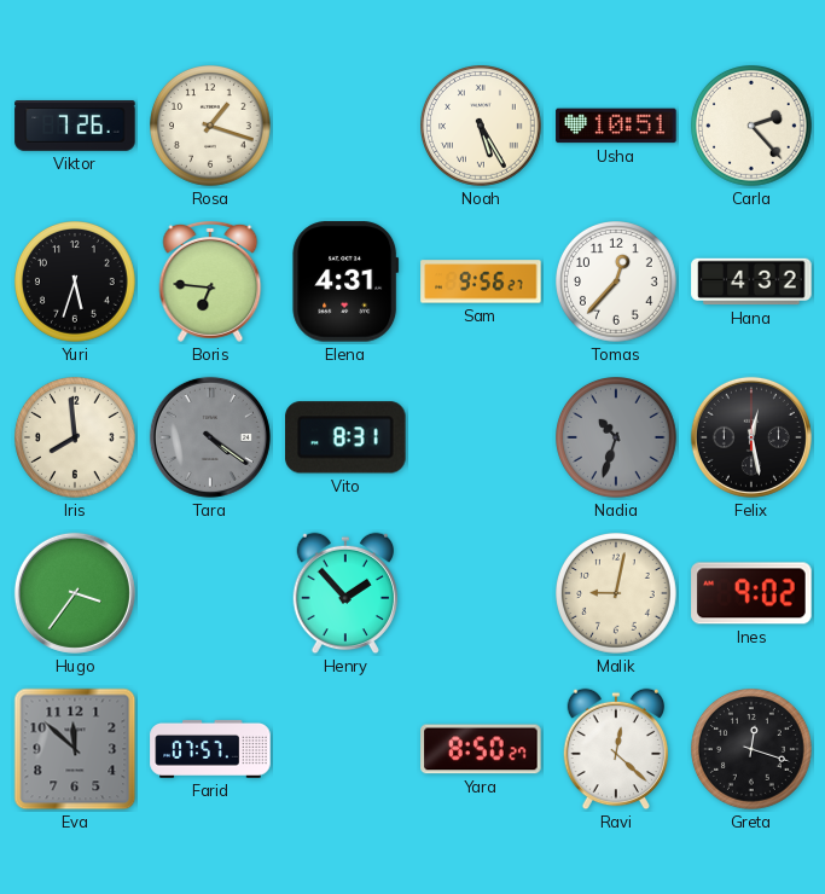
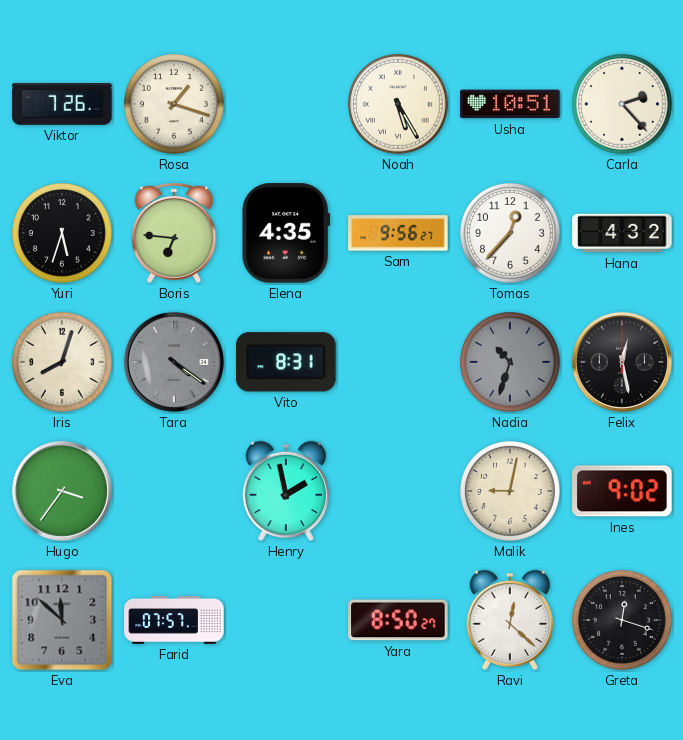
Elena: 4:31 -> 4:35
Iris: 7:59 -> 8:03
Henry: 1:53 -> 1:58
